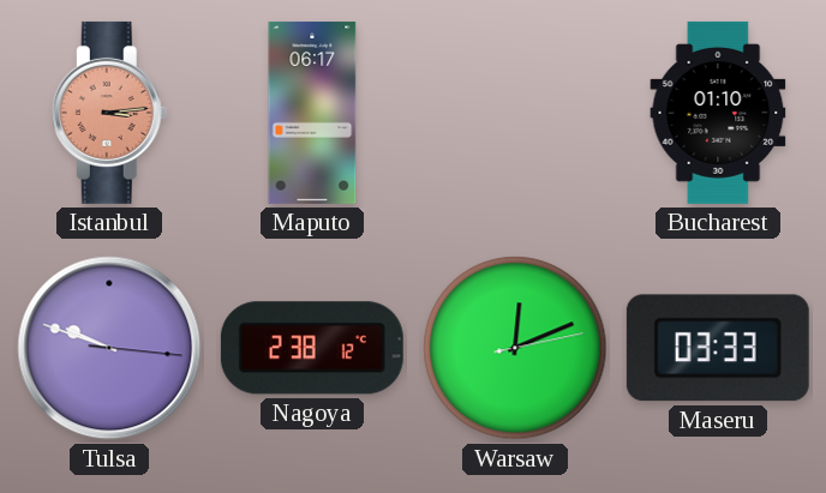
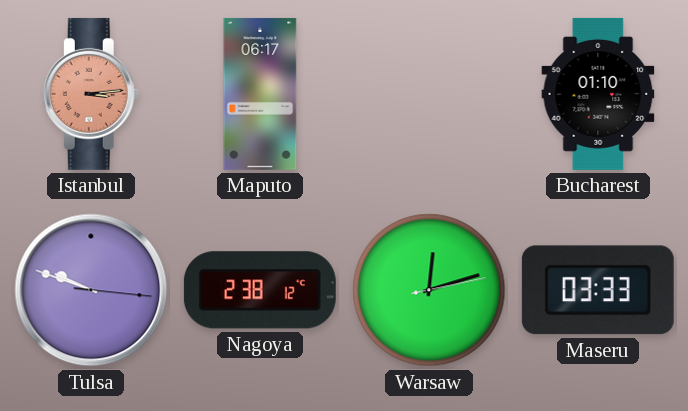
Warsaw: 12:11 -> 12:12
